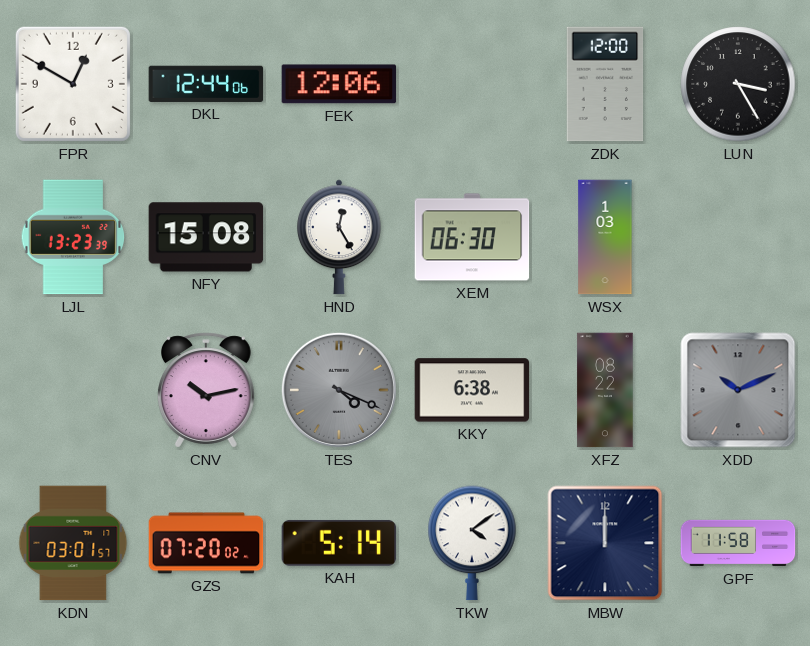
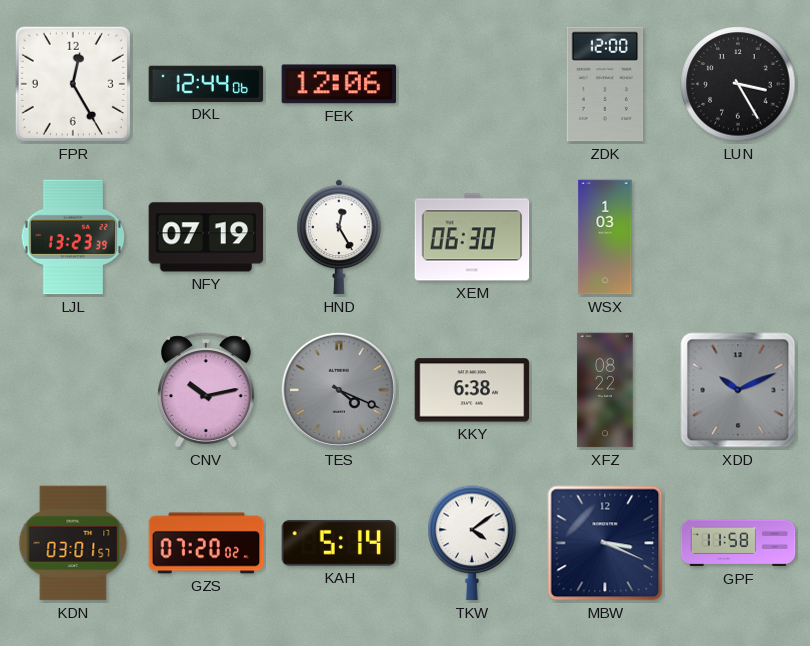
FPR: 12:50 -> 12:25
NFY: 15:08 -> 07:19
MBW: 12:00 -> 3:19
